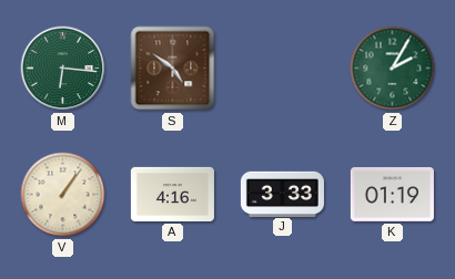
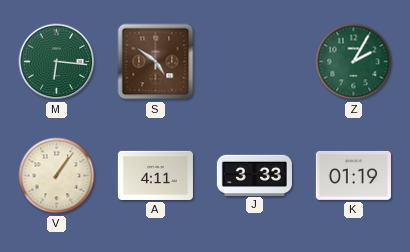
A: 4:16 -> 4:11
